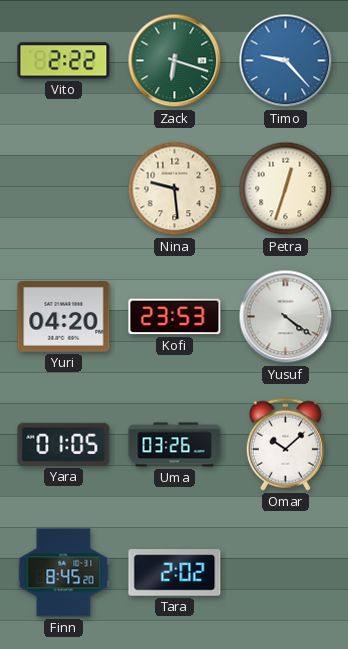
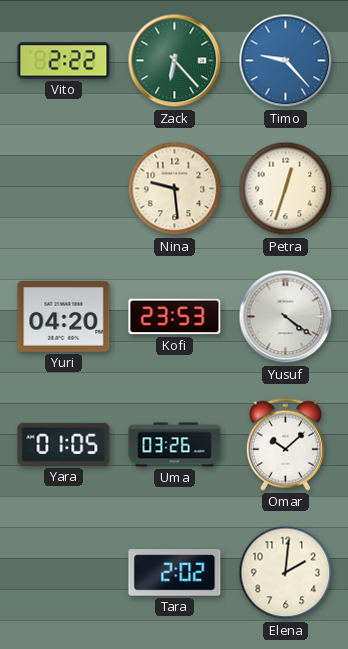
Zack: 6:18 -> 6:23
Finn: 8:45 -> none
Elena: none -> 2:01
